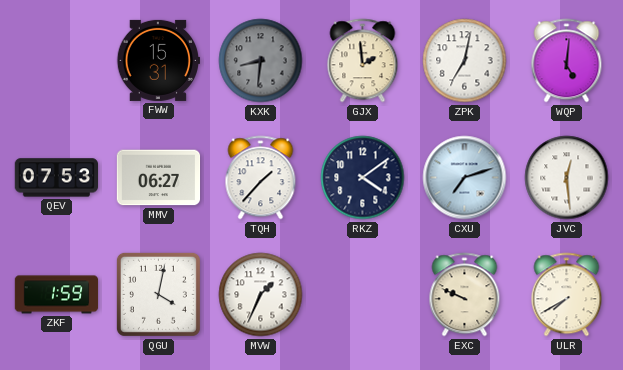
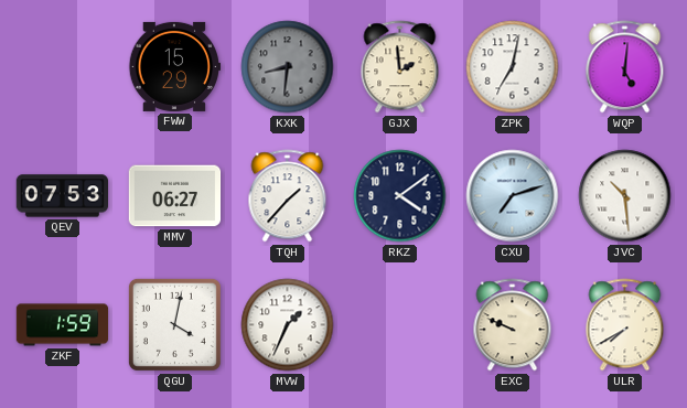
FWW: 15:31 -> 15:29
JVC: 12:29 -> 10:29
